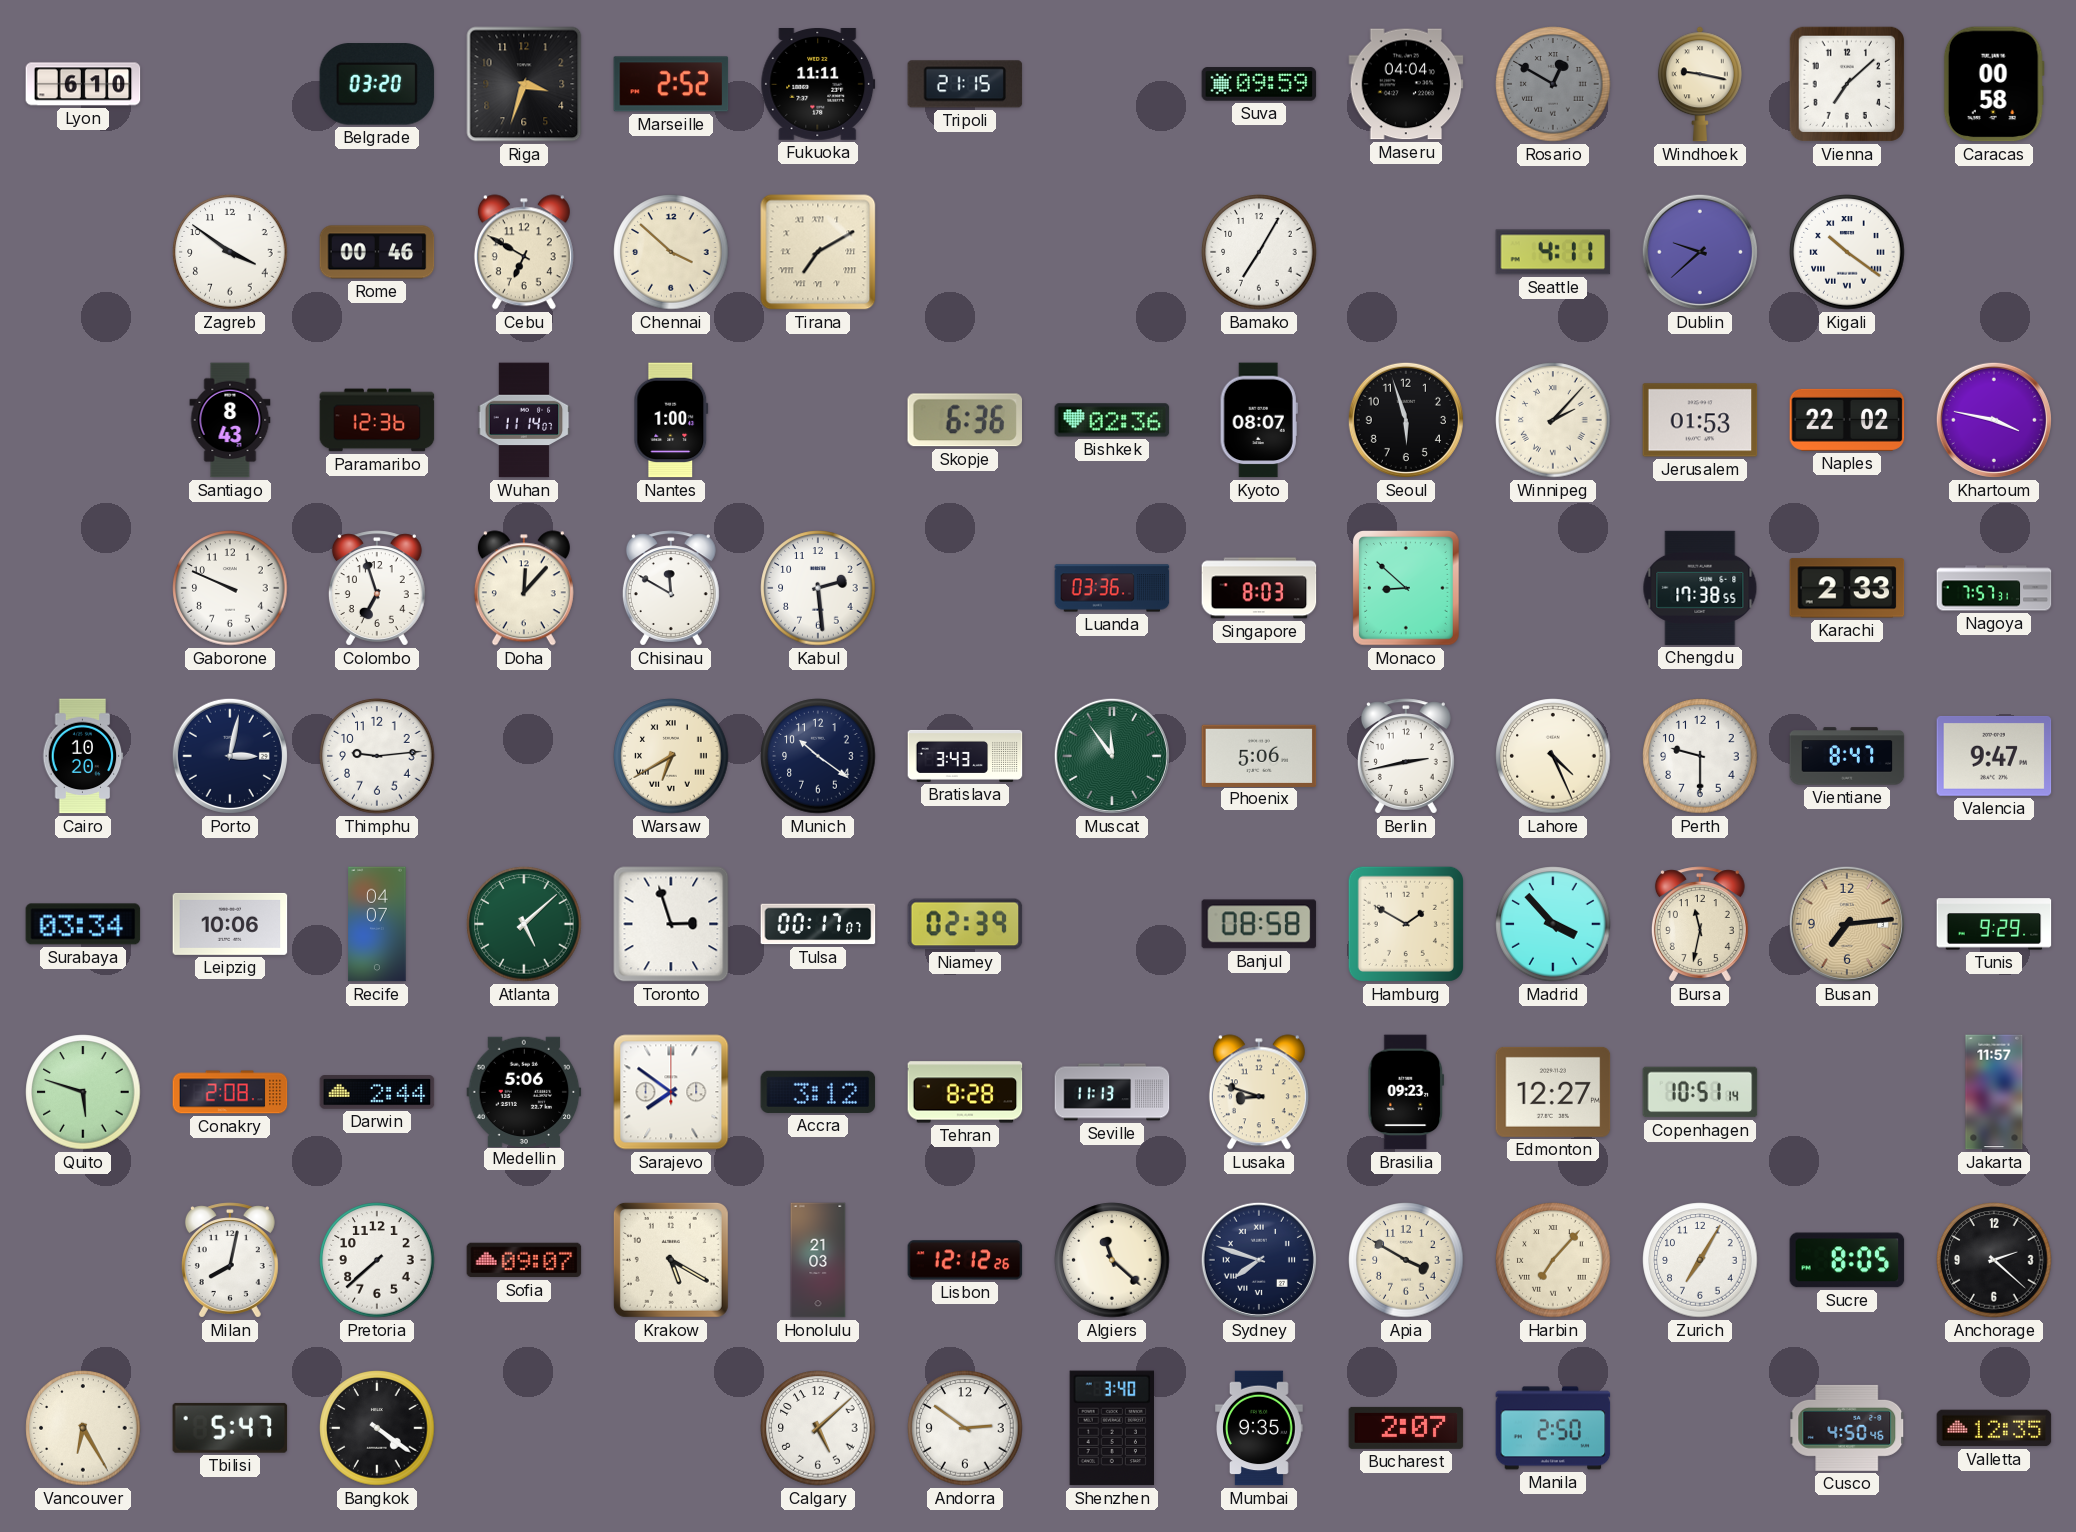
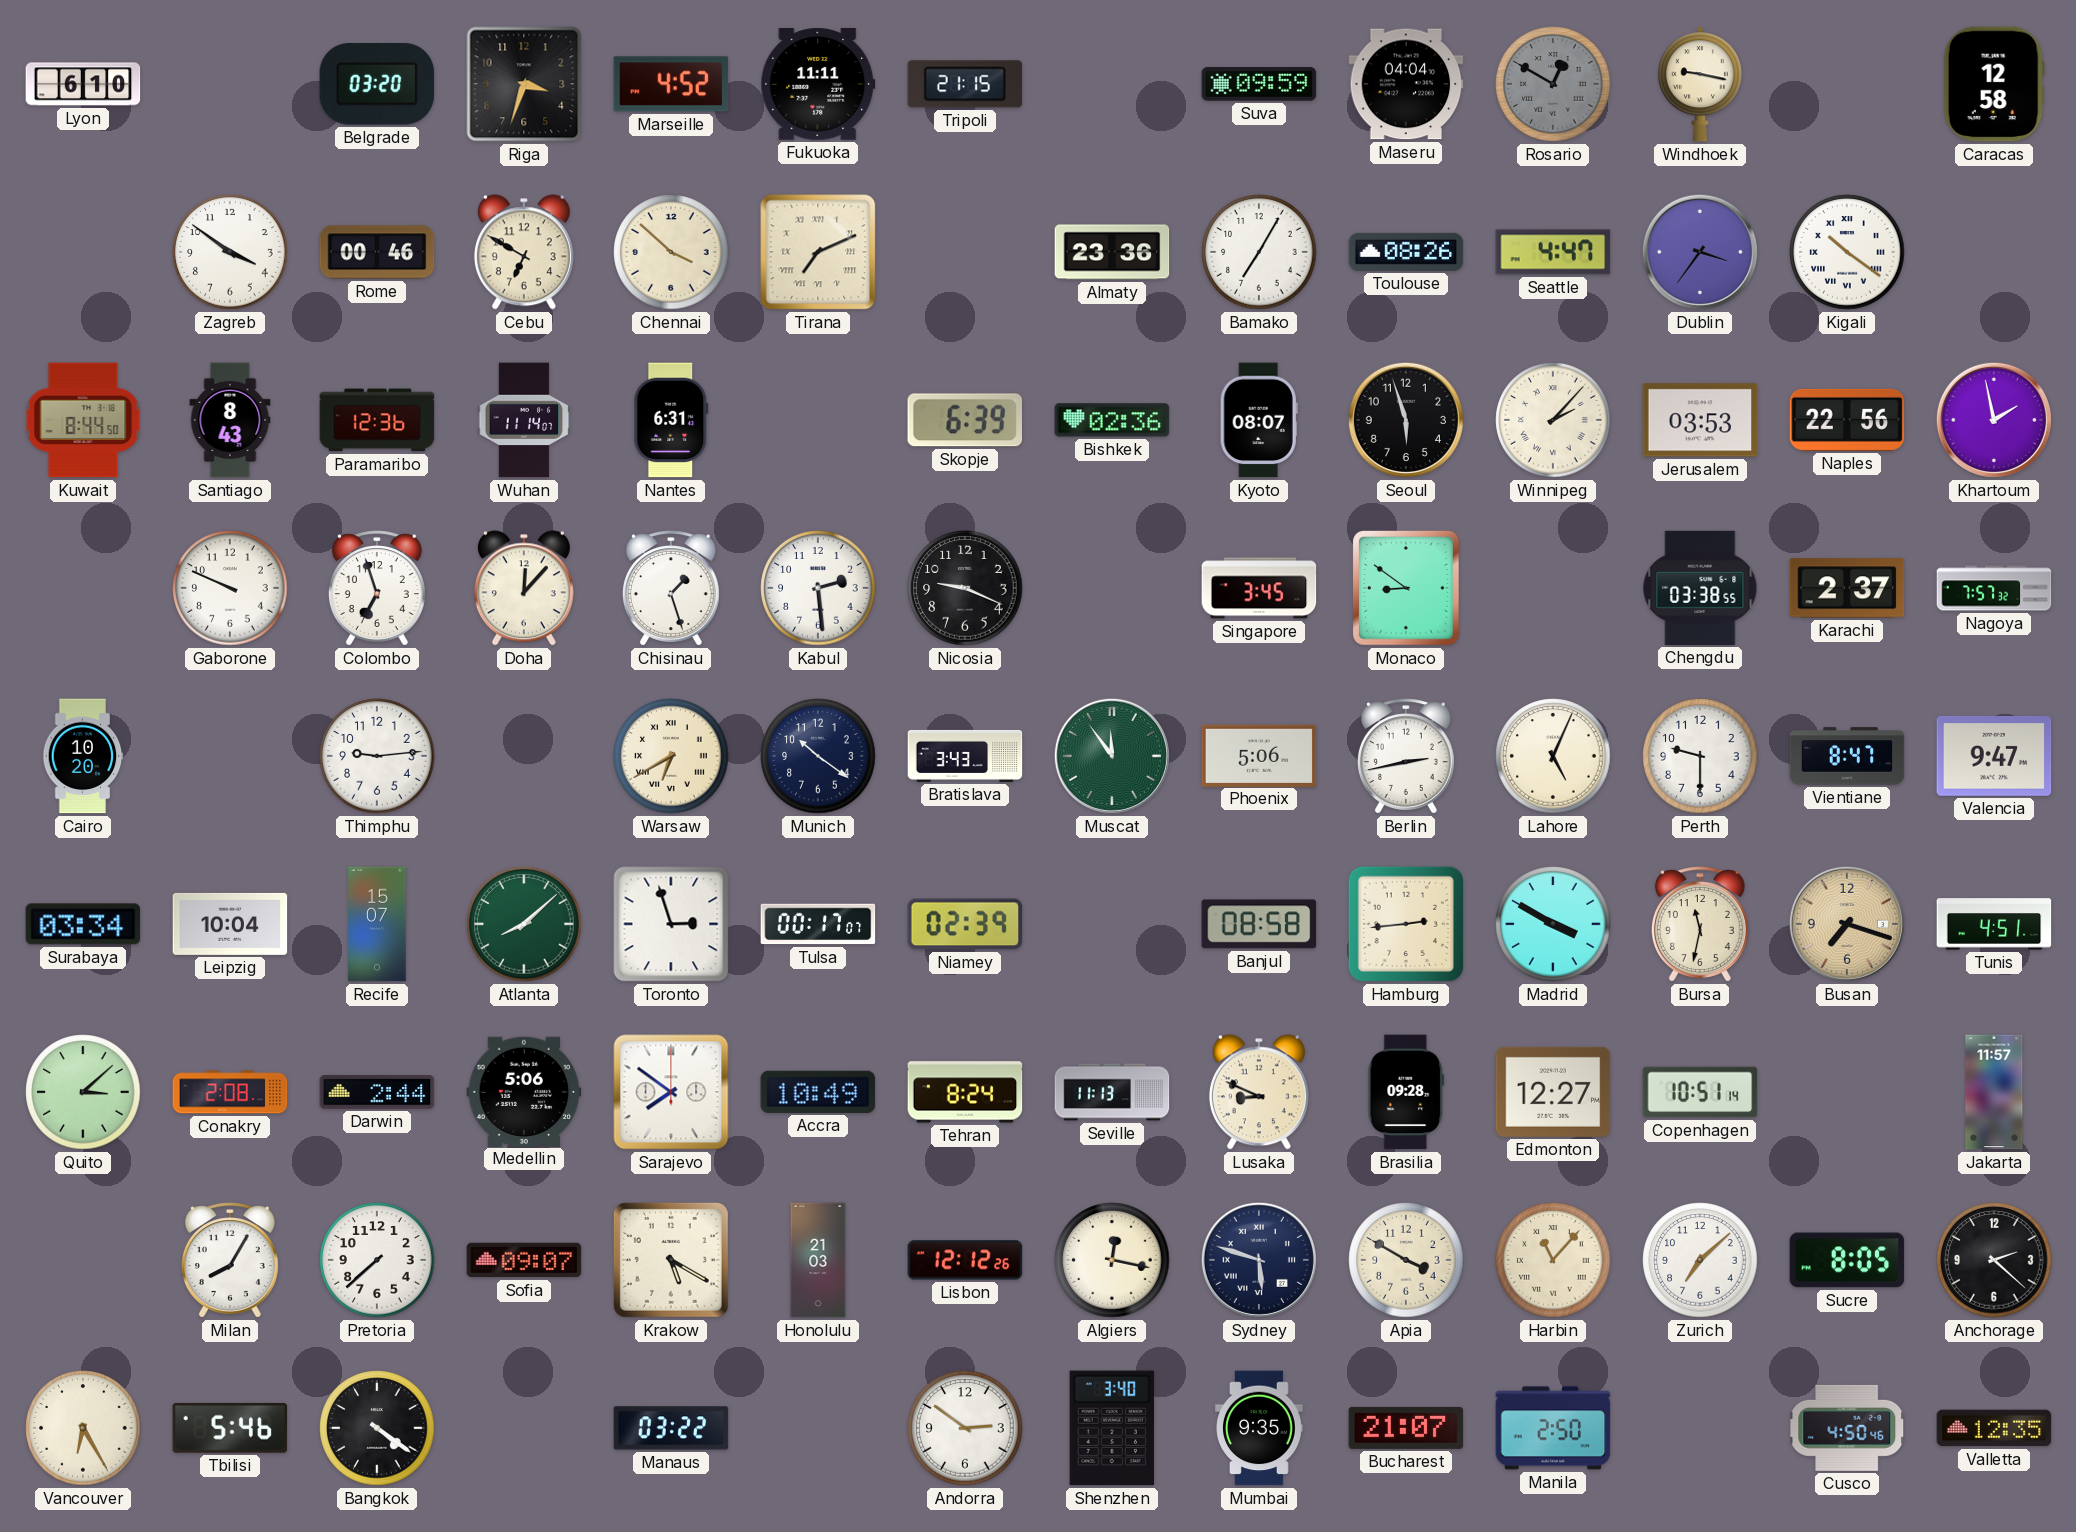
Marseille: 2:52 -> 4:52
Vienna: 7:08 -> none
Caracas: 00:58 -> 12:58
Tirana: 7:10 -> 7:11
Almaty: none -> 23:36
Toulouse: none -> 08:26
Seattle: 4:11 -> 4:47
Dublin: 9:38 -> 3:36
Kuwait: none -> 8:44
Nantes: 1:00 -> 6:31
Skopje: 6:36 -> 6:39
Jerusalem: 01:53 -> 03:53
Naples: 22:02 -> 22:56
Khartoum: 3:47 -> 1:58
Chisinau: 11:50 -> 1:27
Nicosia: none -> 9:19
Luanda: 03:36 -> none
Singapore: 8:03 -> 3:45
Monaco: 8:52 -> 8:51
Chengdu: 17:38 -> 03:38
Karachi: 2:33 -> 2:37
Nagoya: 7:57:31 -> 7:57:32
Porto: 3:02 -> none
Lahore: 4:26 -> 5:04
Leipzig: 10:06 -> 10:04
Recife: 04:07 -> 15:07
Atlanta: 5:08 -> 8:08
Hamburg: 1:50 -> 2:44
Madrid: 3:53 -> 3:50
Busan: 7:14 -> 7:18
Tunis: 9:29 -> 4:51
Quito: 5:48 -> 3:08
Accra: 3:12 -> 10:49
Tehran: 8:28 -> 8:24
Lusaka: 8:48 -> 8:49
Brasilia: 09:23 -> 09:28
Milan: 8:02 -> 8:05
Algiers: 11:22 -> 12:17
Sydney: 7:48 -> 5:48
Harbin: 7:07 -> 11:07
Zurich: 7:05 -> 7:08
Tbilisi: 5:47 -> 5:46
Manaus: none -> 03:22
Calgary: 5:08 -> none
Bucharest: 2:07 -> 21:07
